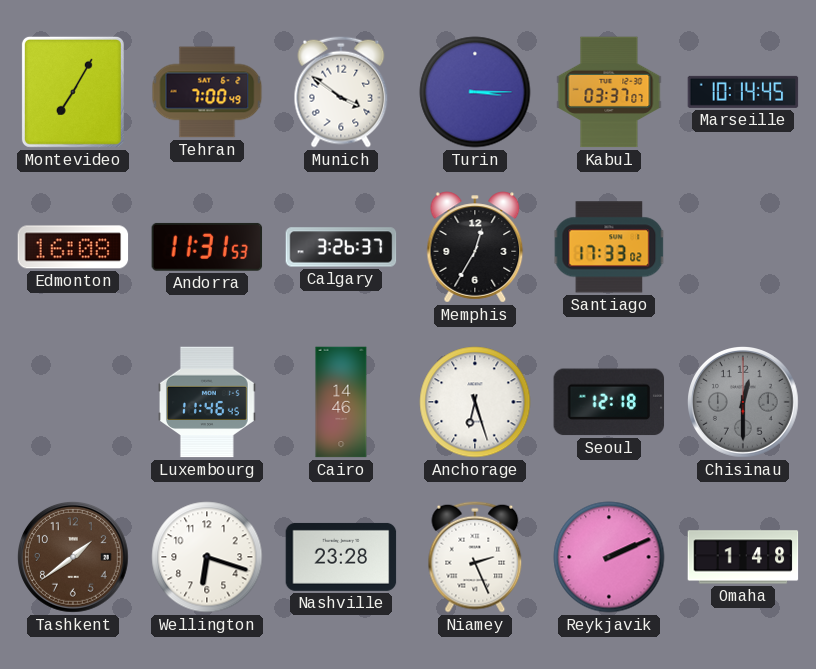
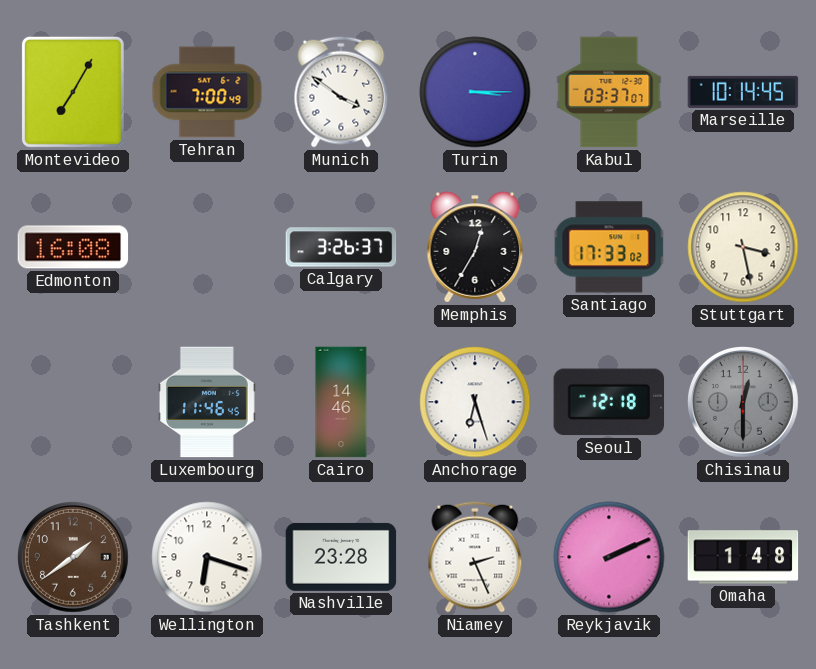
Andorra: 11:31 -> none
Stuttgart: none -> 3:28
